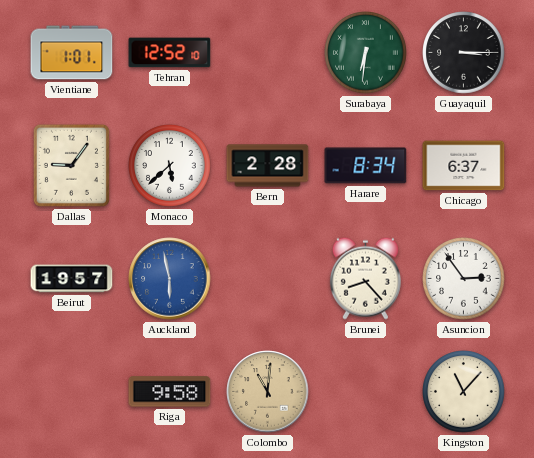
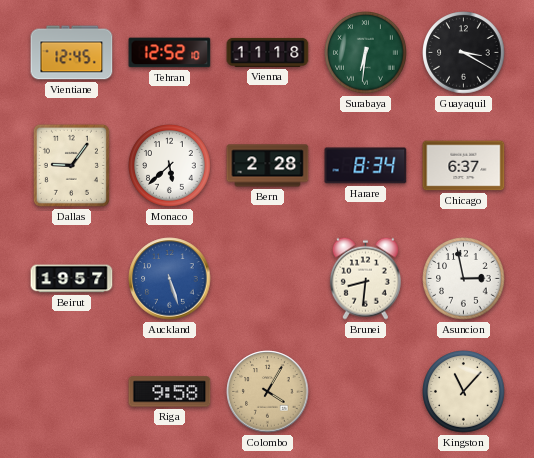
Vientiane: 1:01 -> 12:45
Vienna: none -> 11:18
Guayaquil: 3:15 -> 3:20
Auckland: 5:58 -> 5:27
Brunei: 8:23 -> 8:31
Asuncion: 2:54 -> 2:58
Colombo: 11:01 -> 4:05
